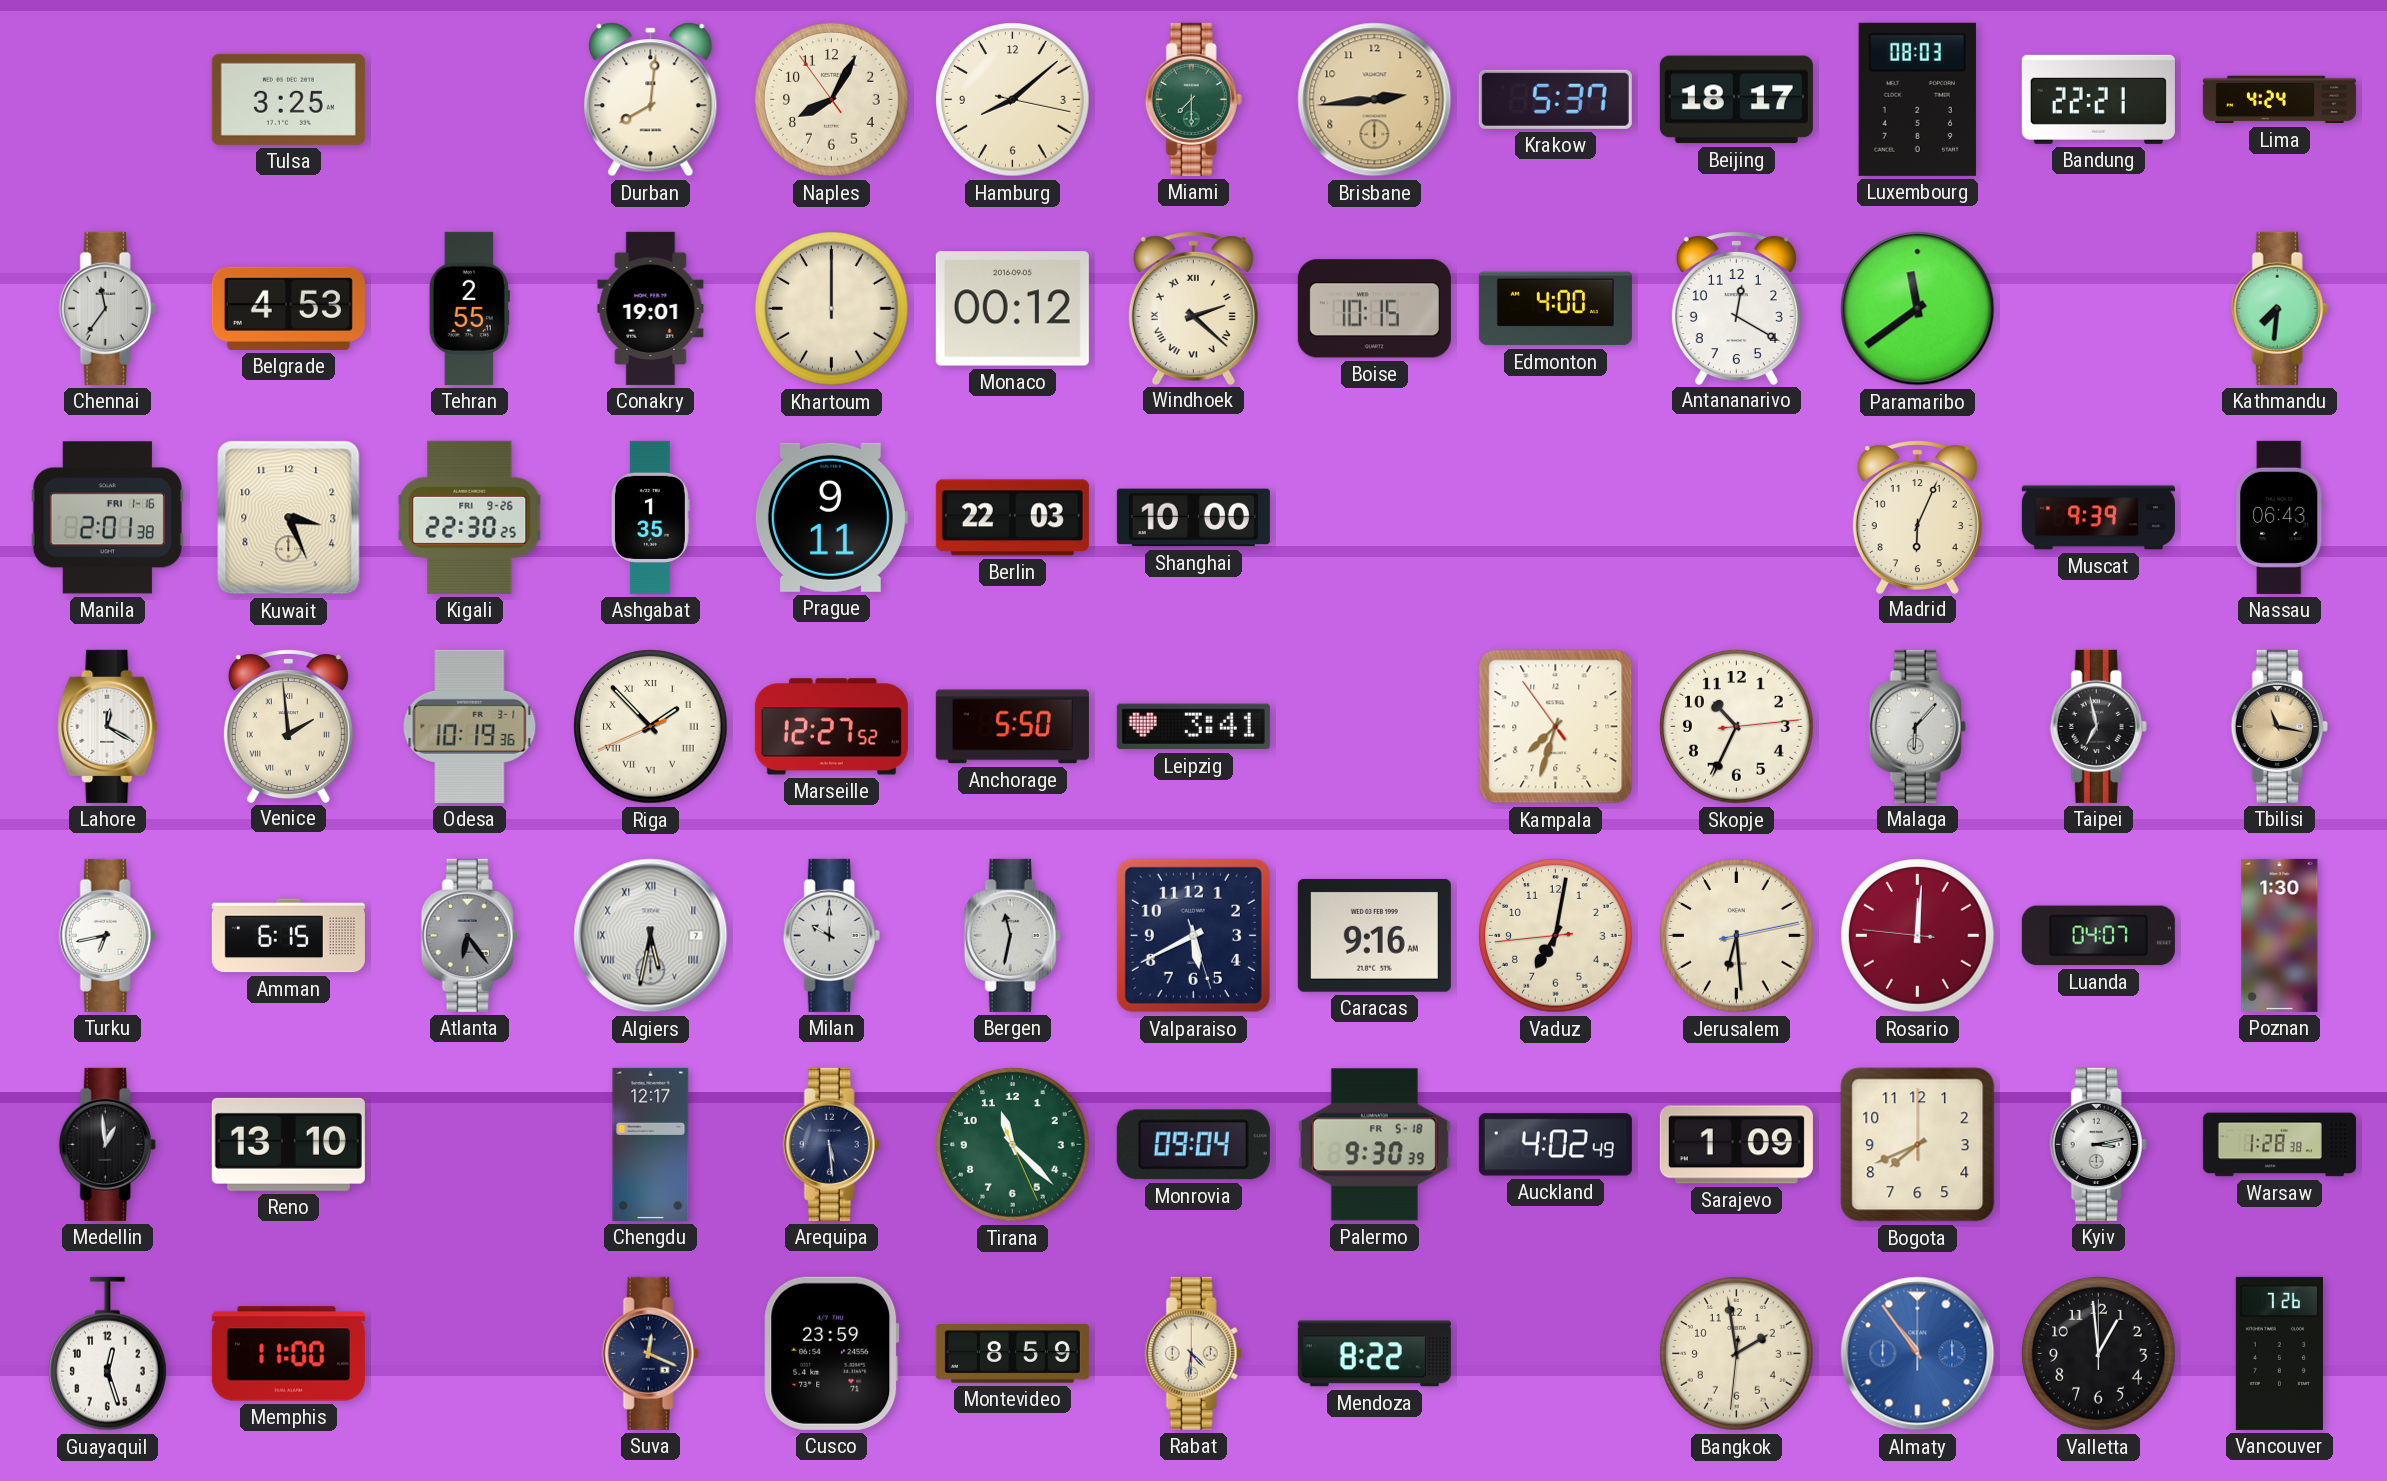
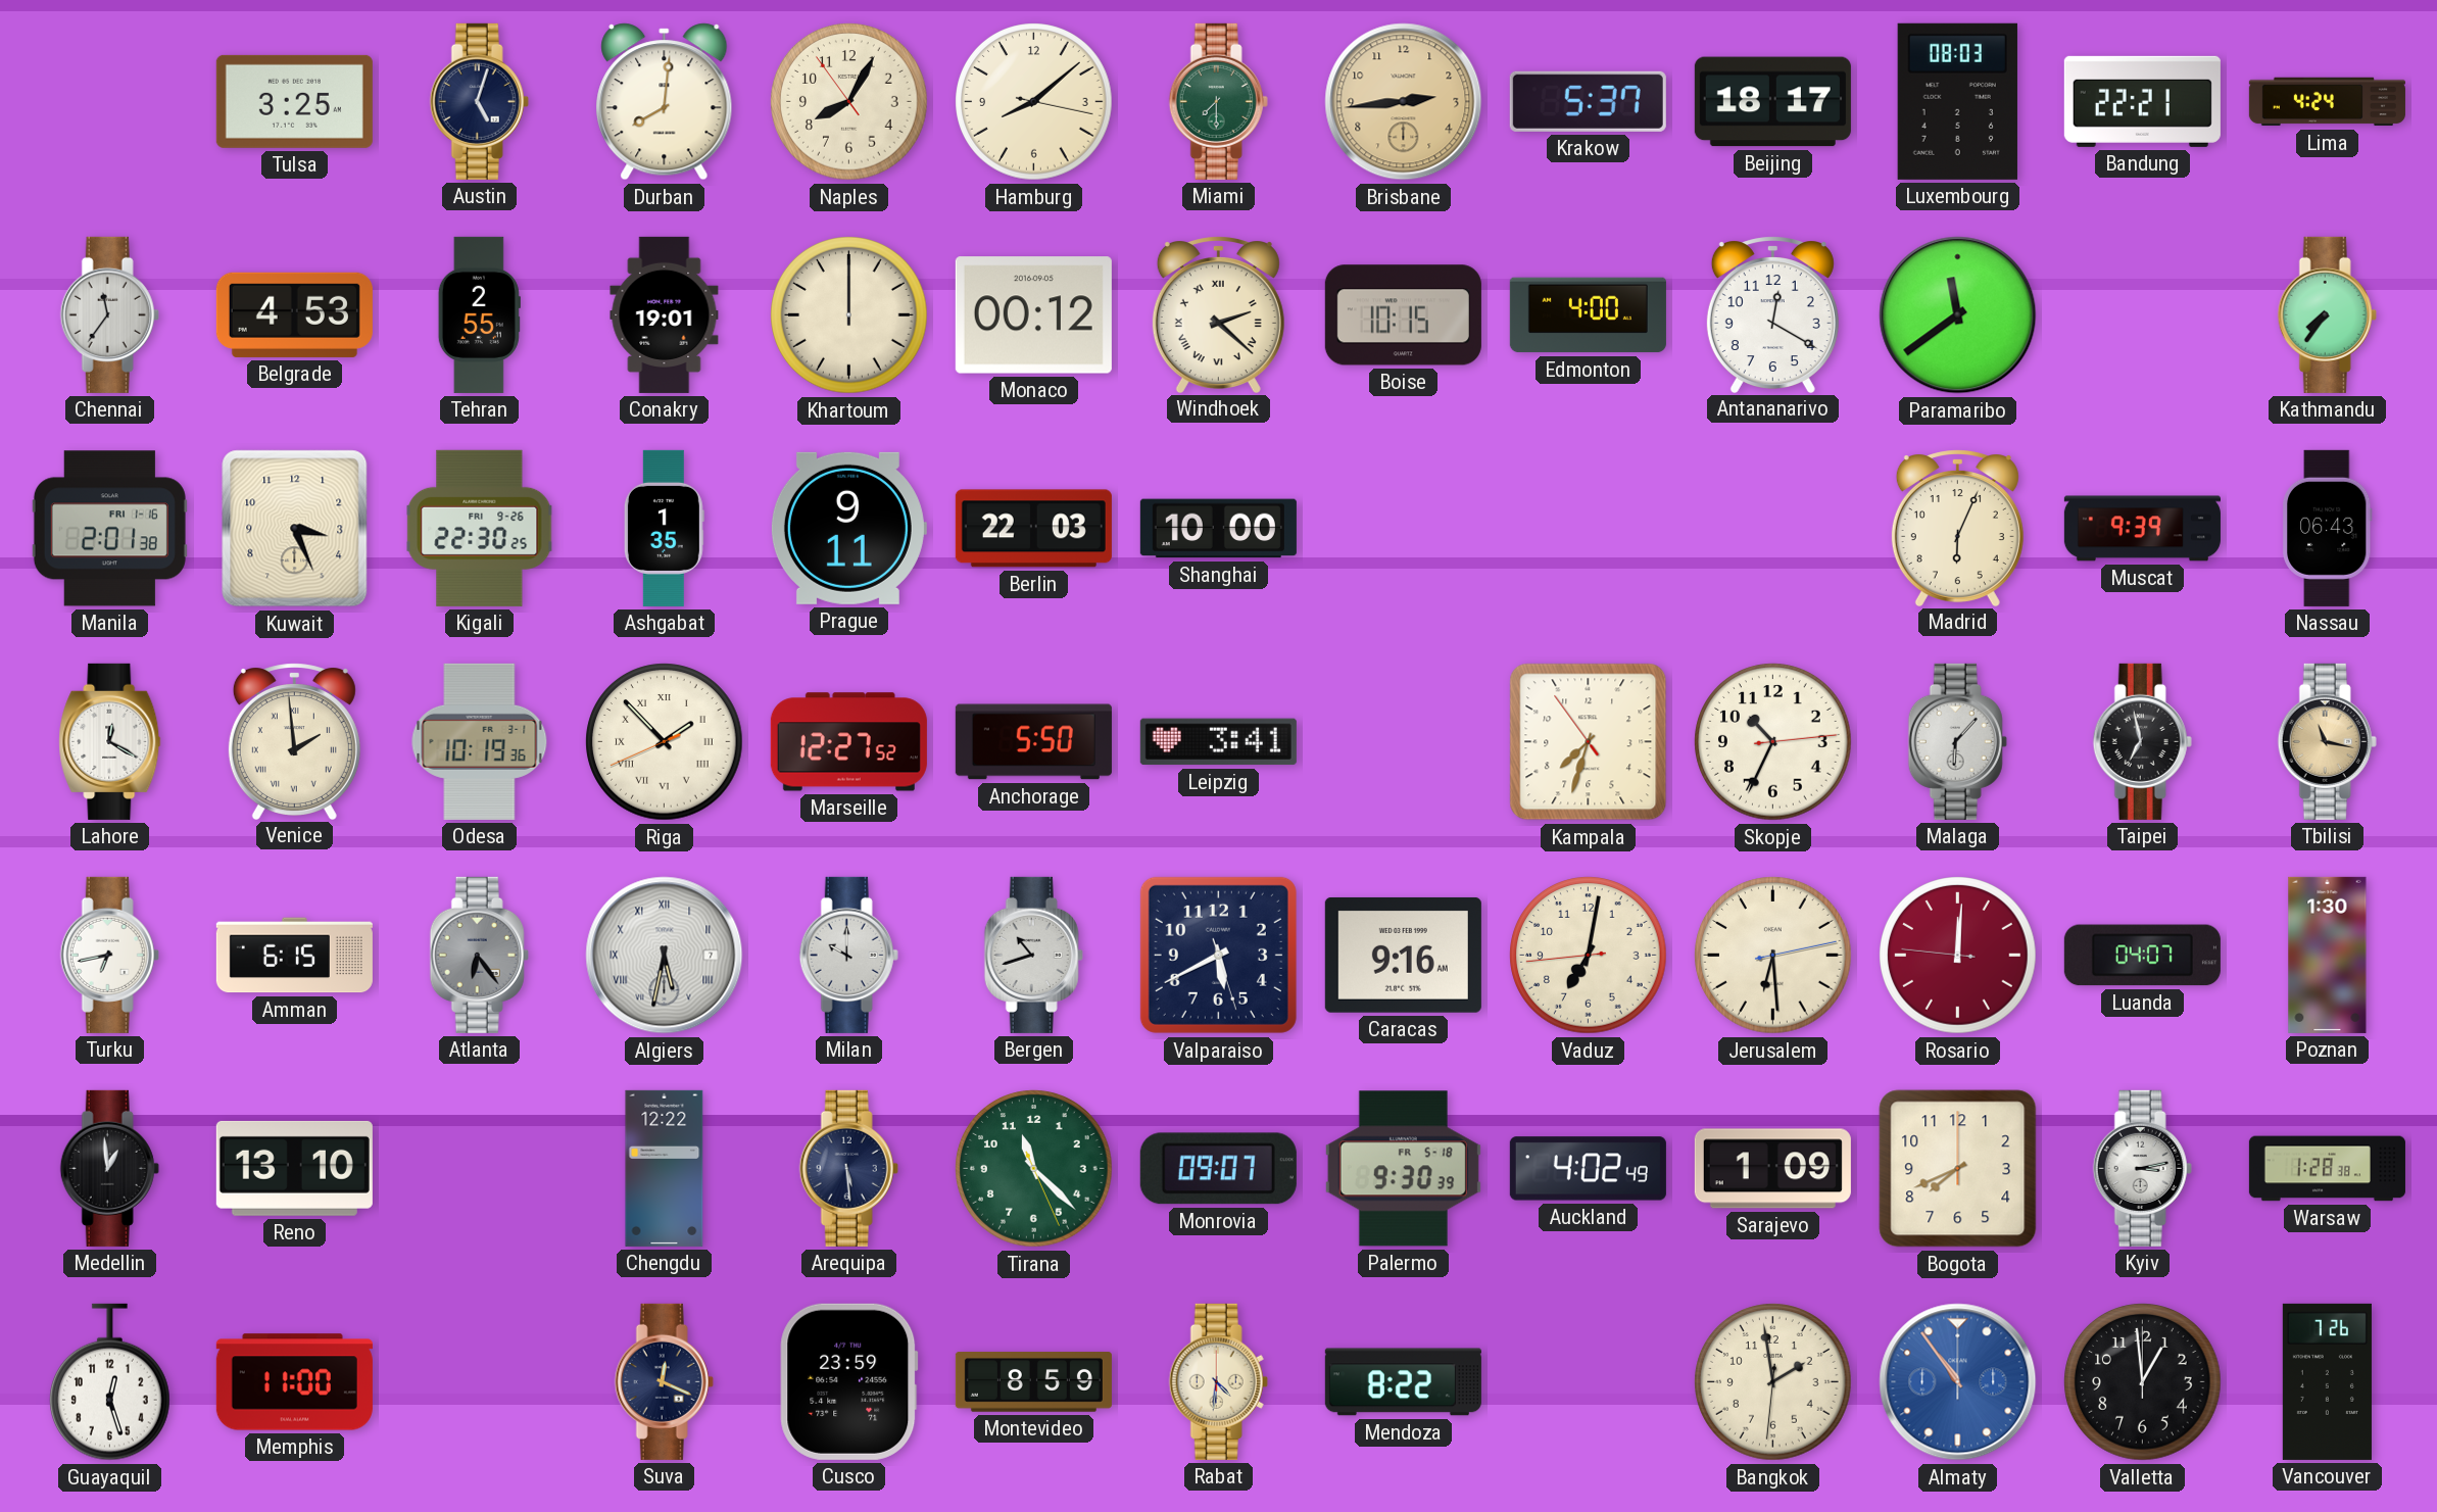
Austin: none -> 5:03
Kathmandu: 7:31 -> 7:36
Bergen: 11:32 -> 10:42
Chengdu: 12:17 -> 12:22
Monrovia: 09:04 -> 09:07
